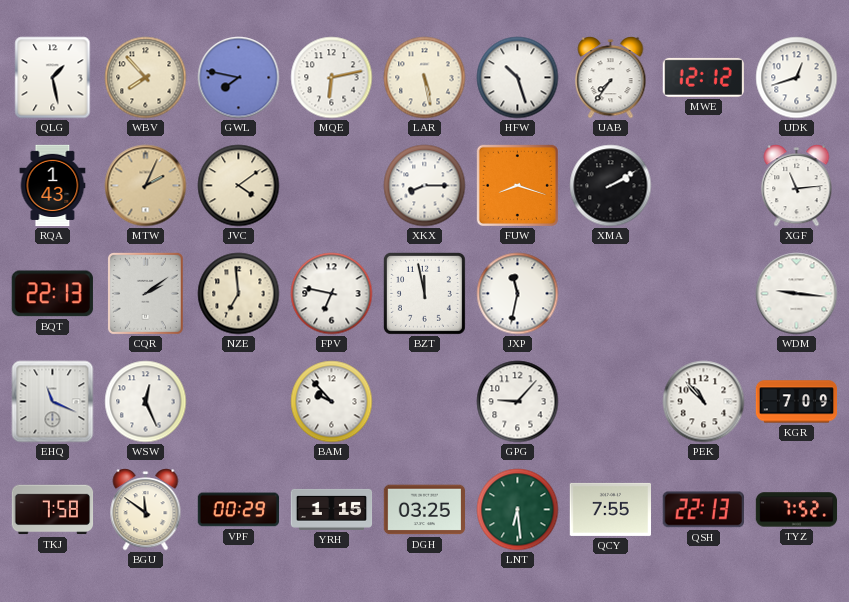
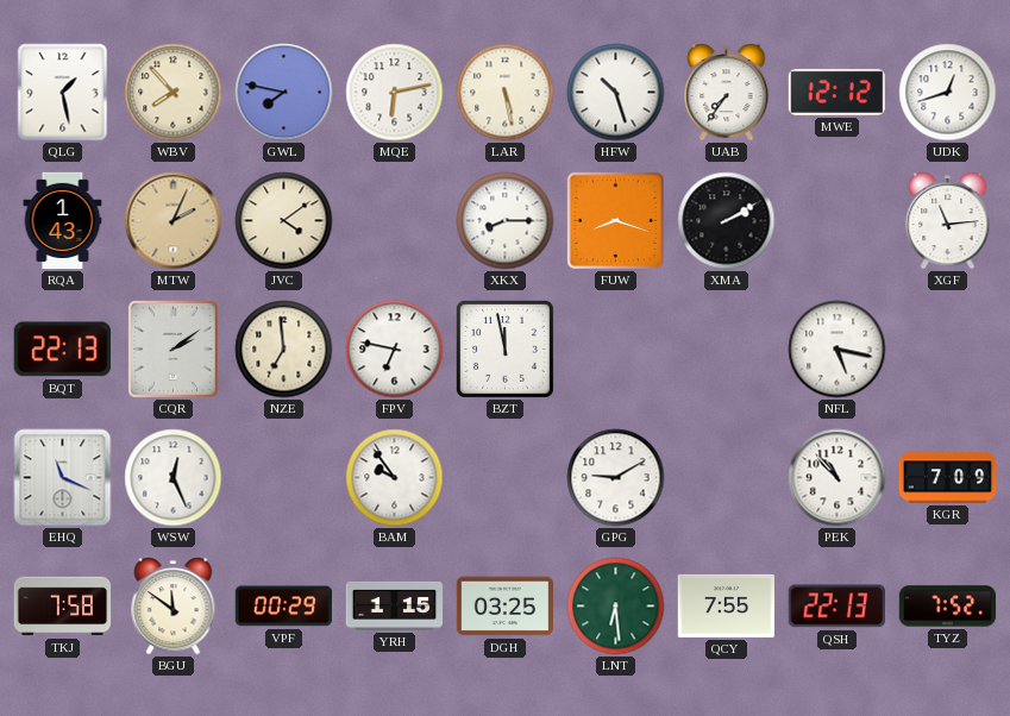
JXP: 11:32 -> none
NFL: none -> 5:17
WDM: 9:16 -> none
BAM: 9:53 -> 9:54
GPG: 9:07 -> 9:10
